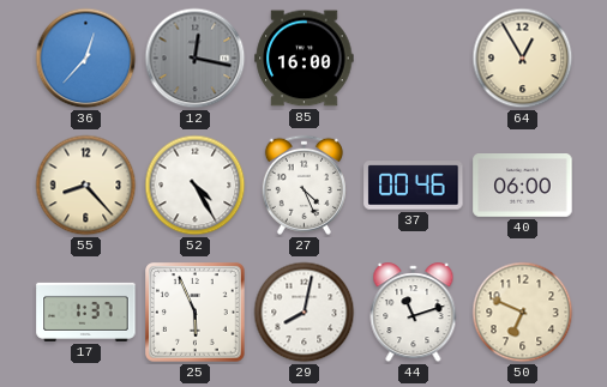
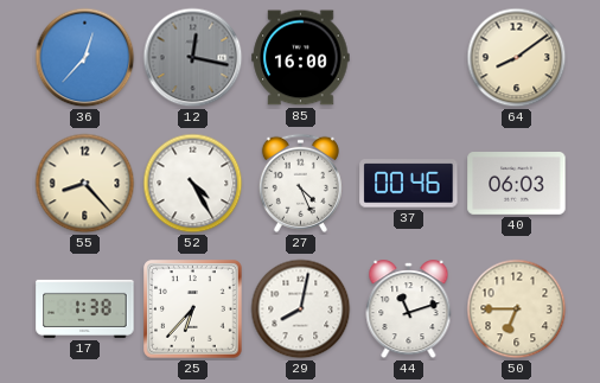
64: 12:55 -> 8:09
40: 06:00 -> 06:03
17: 1:37 -> 1:38
25: 5:56 -> 6:37
50: 6:49 -> 6:45
